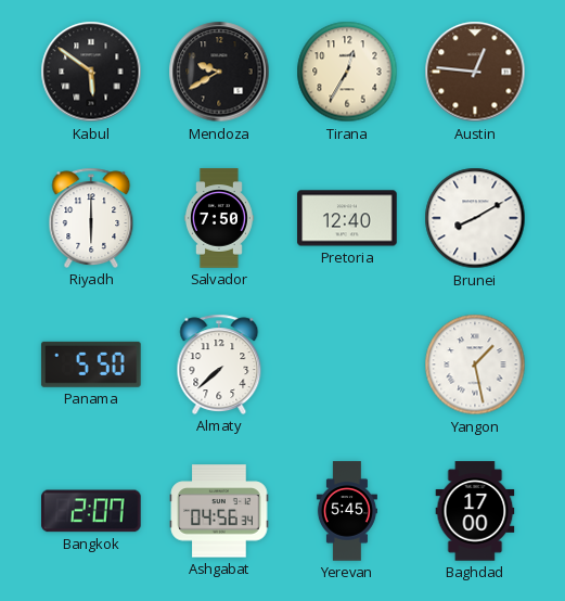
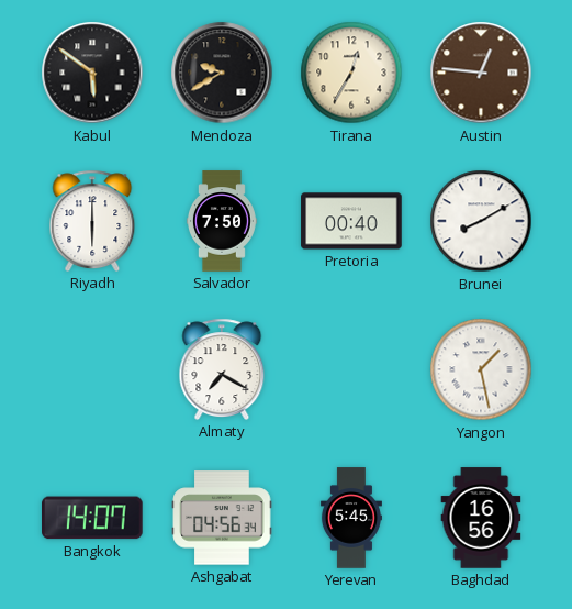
Pretoria: 12:40 -> 00:40
Panama: 5:50 -> none
Almaty: 7:38 -> 7:20
Bangkok: 2:07 -> 14:07
Baghdad: 17:00 -> 16:56
